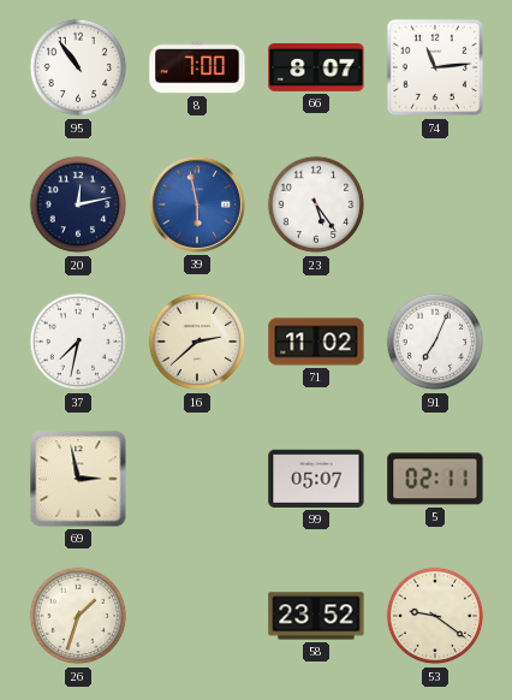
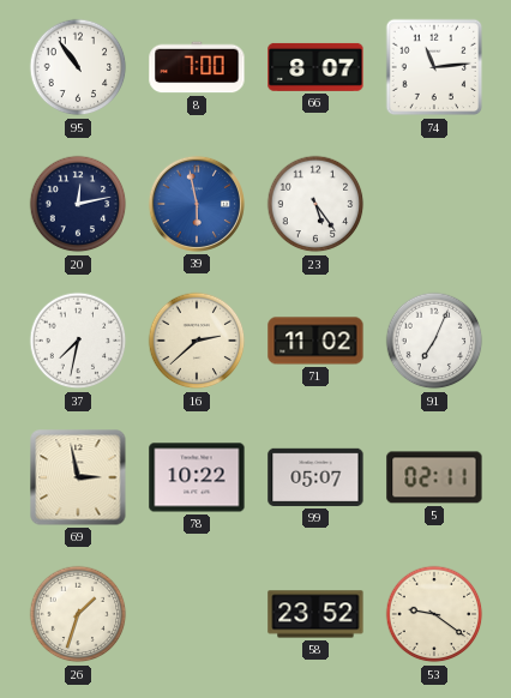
78: none -> 10:22
